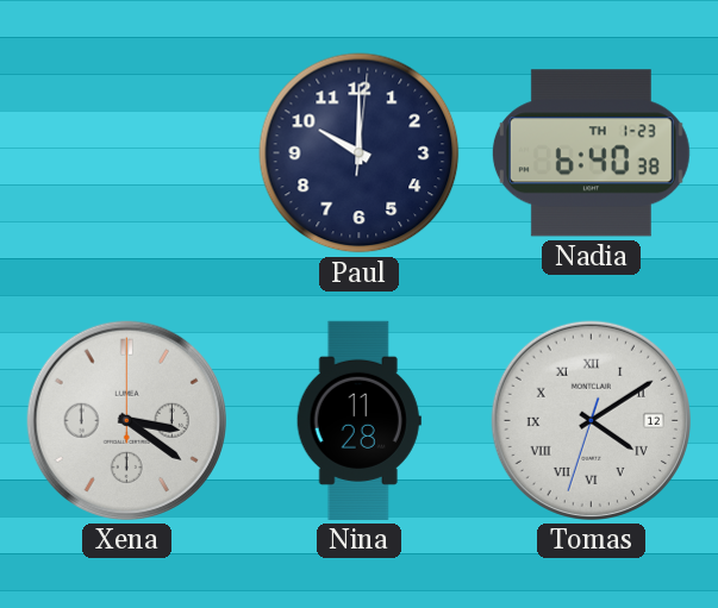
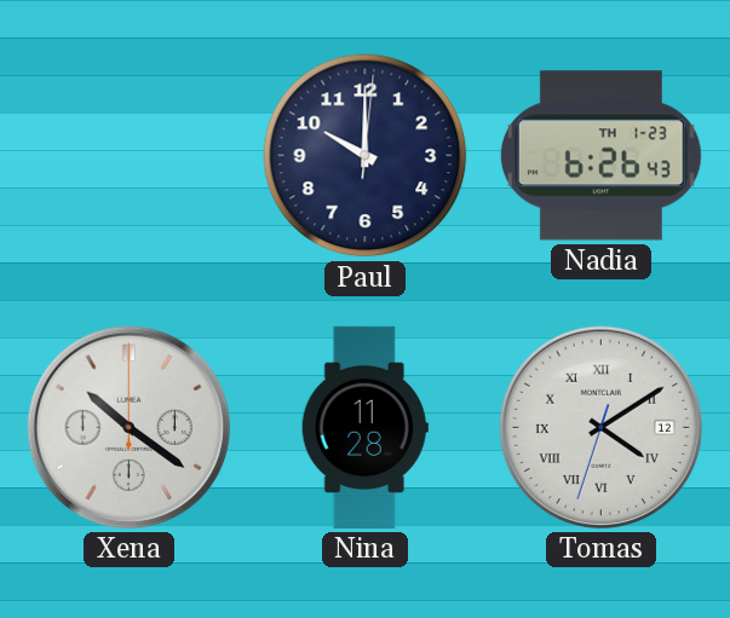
Nadia: 6:40 -> 6:26
Xena: 3:21 -> 10:21
